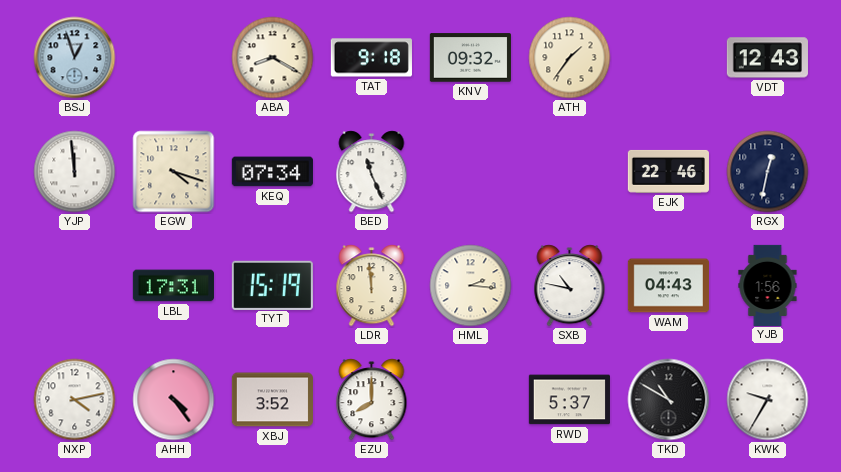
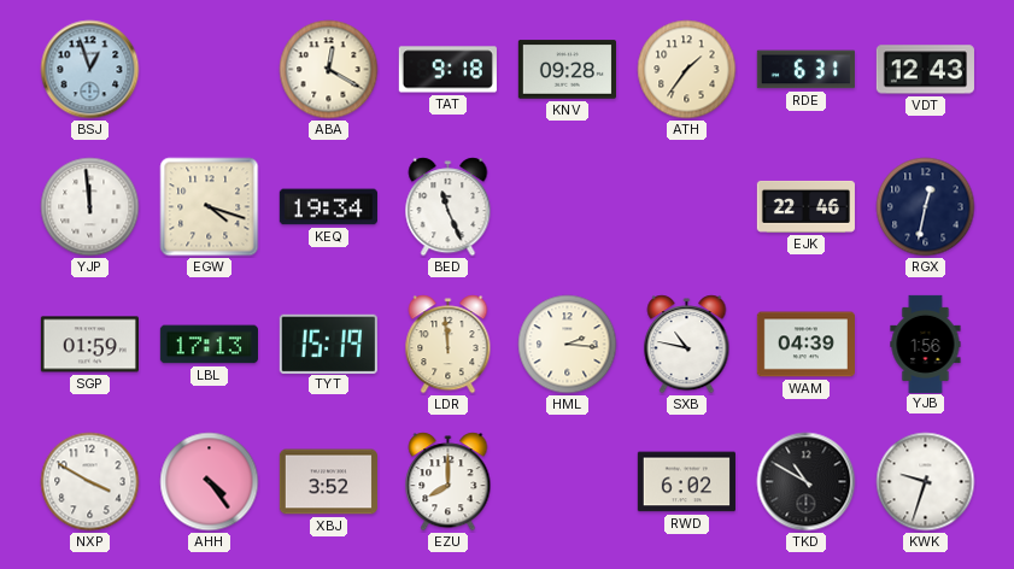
ABA: 8:20 -> 12:20
KNV: 09:32 -> 09:28
RDE: none -> 6:31
KEQ: 07:34 -> 19:34
SGP: none -> 01:59
LBL: 17:31 -> 17:13
WAM: 04:43 -> 04:39
NXP: 4:13 -> 3:50
RWD: 5:37 -> 6:02
KWK: 9:35 -> 9:33
